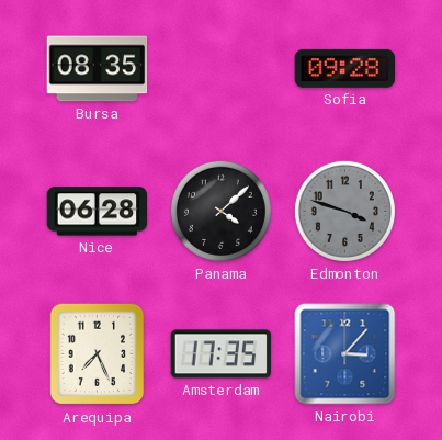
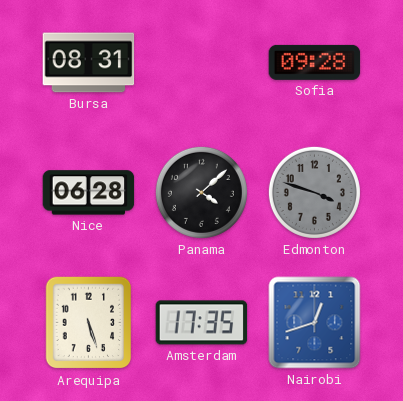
Bursa: 08:35 -> 08:31
Arequipa: 7:26 -> 5:27
Nairobi: 3:07 -> 12:42
